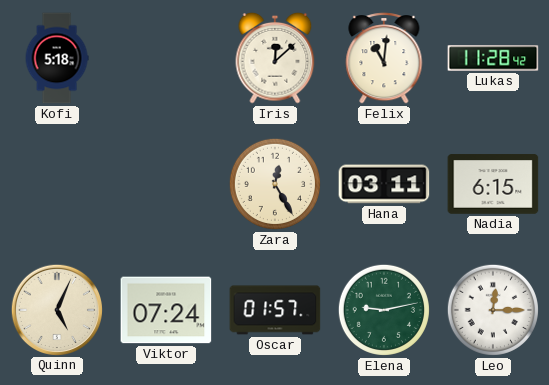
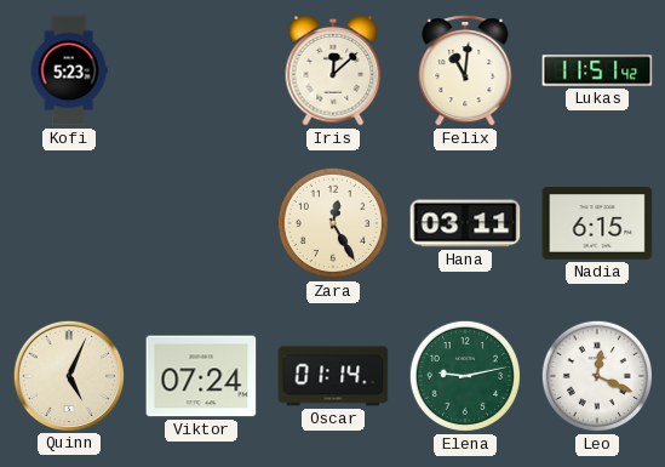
Kofi: 5:18 -> 5:23
Lukas: 11:28 -> 11:51
Oscar: 01:57 -> 01:14
Leo: 12:15 -> 12:19
